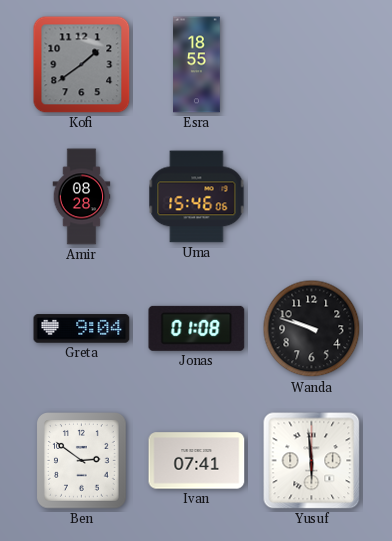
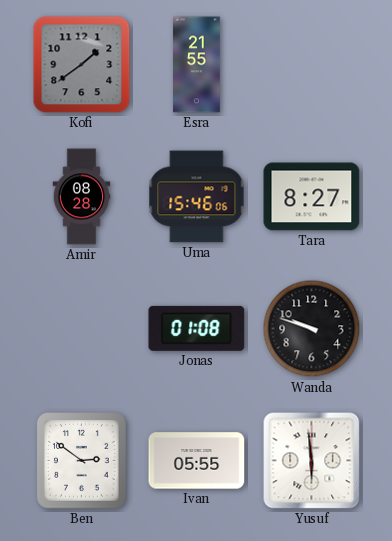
Esra: 18:55 -> 21:55
Tara: none -> 8:27
Greta: 9:04 -> none
Ivan: 07:41 -> 05:55
